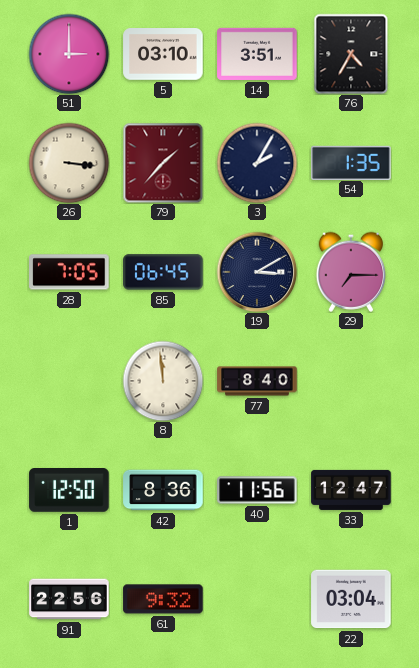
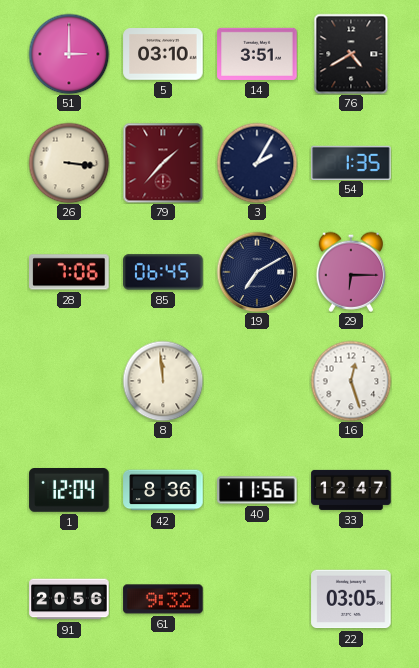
76: 4:35 -> 4:40
28: 7:05 -> 7:06
19: 3:10 -> 7:10
29: 7:15 -> 6:15
77: 8:40 -> none
16: none -> 12:27
1: 12:50 -> 12:04
91: 22:56 -> 20:56
22: 03:04 -> 03:05
